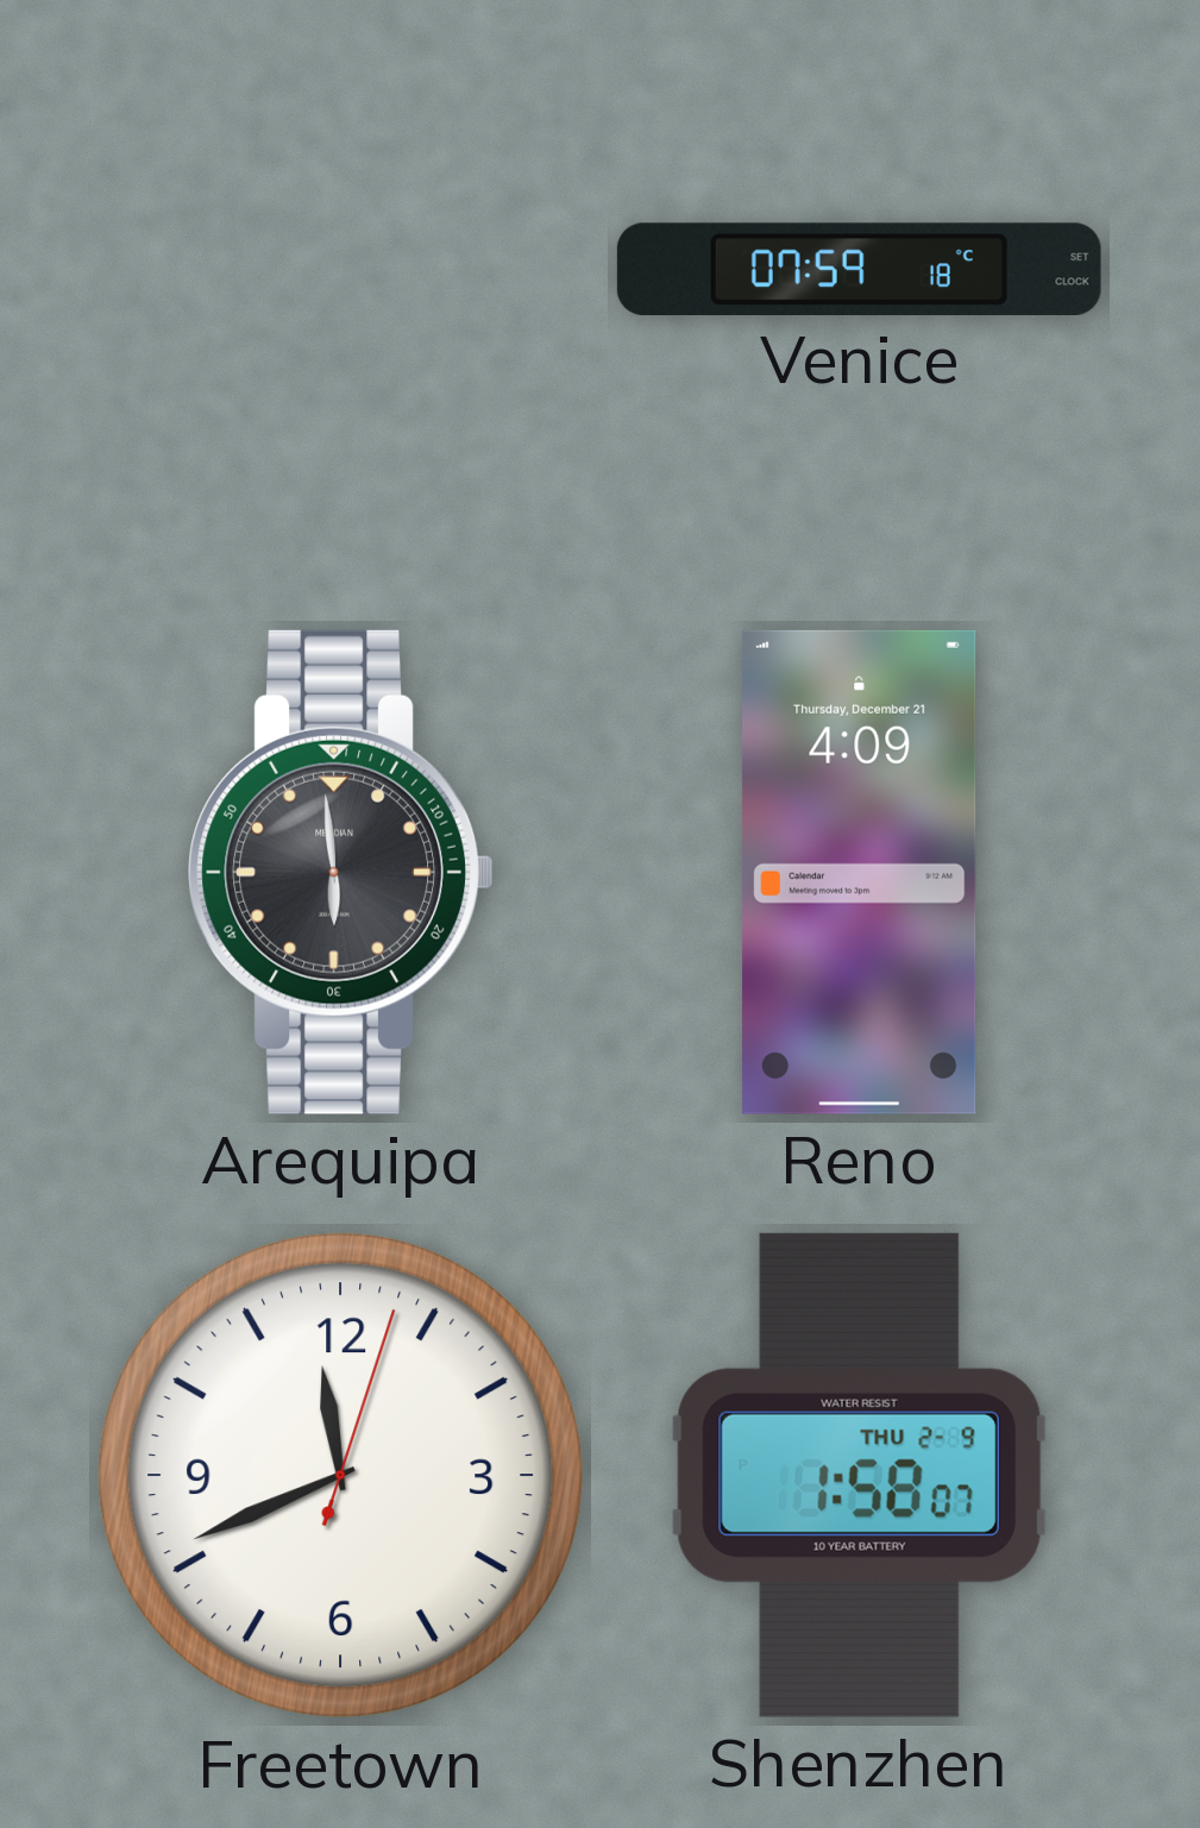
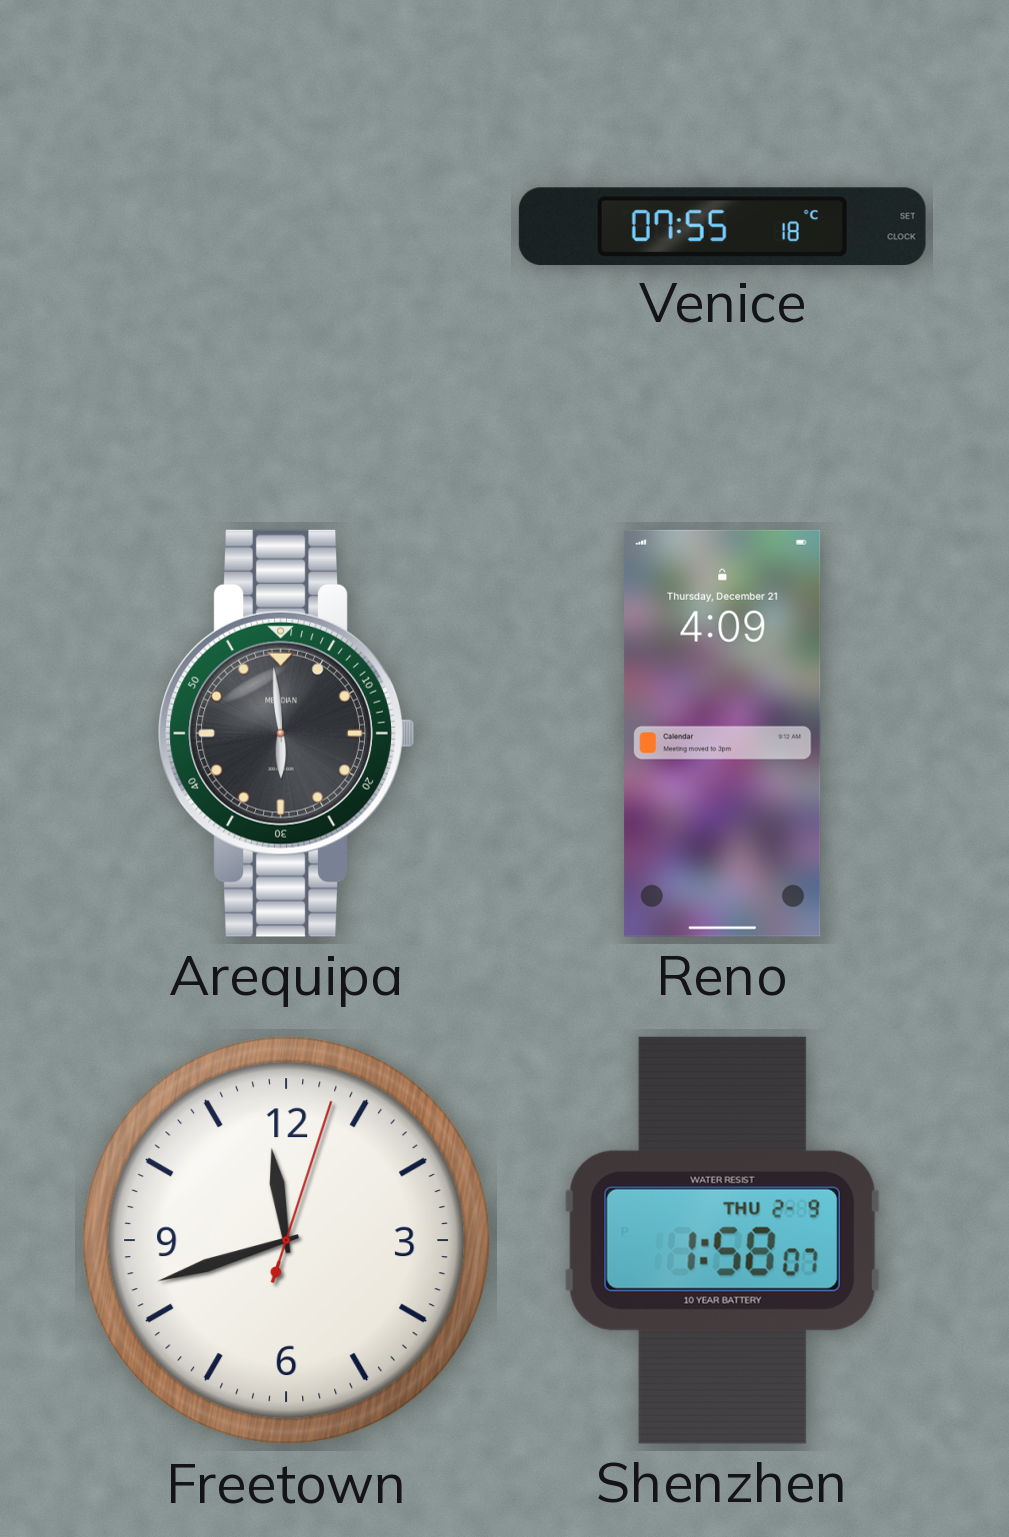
Venice: 07:59 -> 07:55
Freetown: 11:41 -> 11:42
